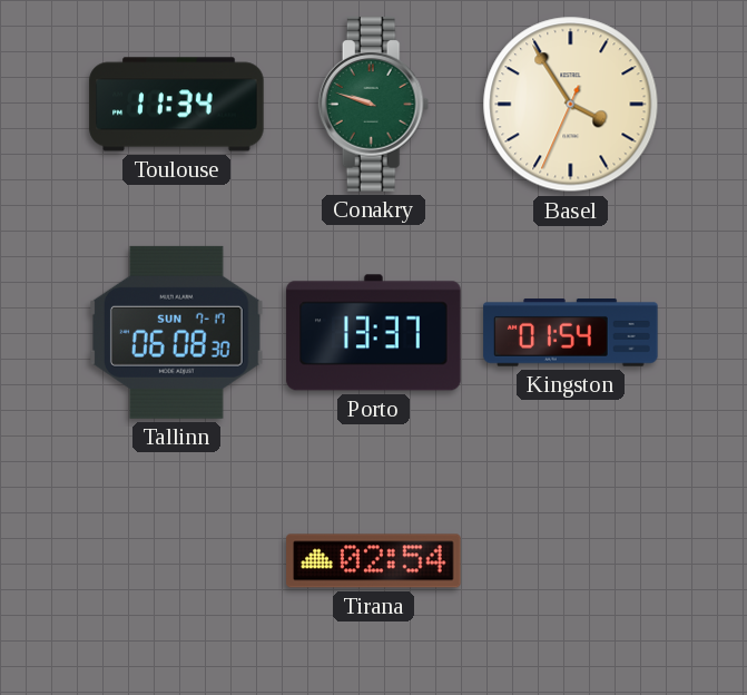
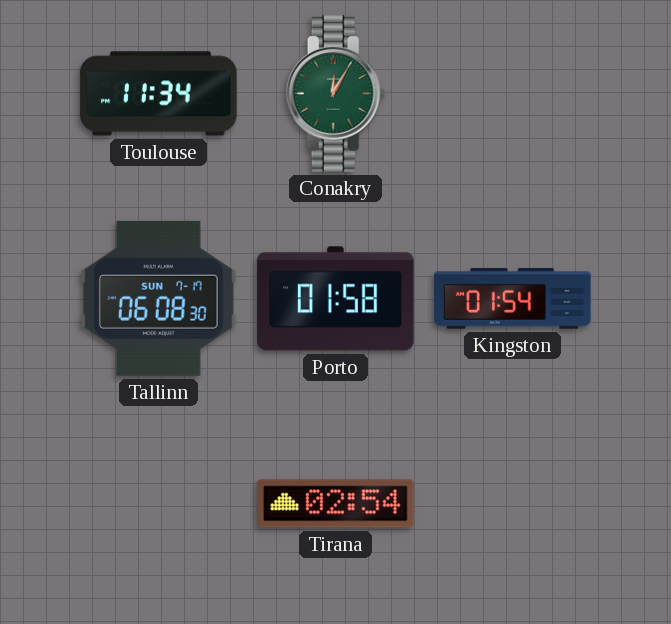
Conakry: 9:48 -> 12:05
Basel: 3:54 -> none
Porto: 13:37 -> 01:58
